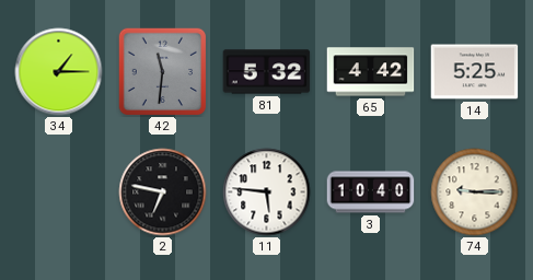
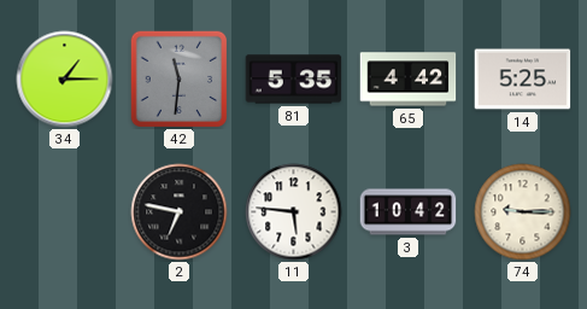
81: 5:32 -> 5:35
3: 10:40 -> 10:42
